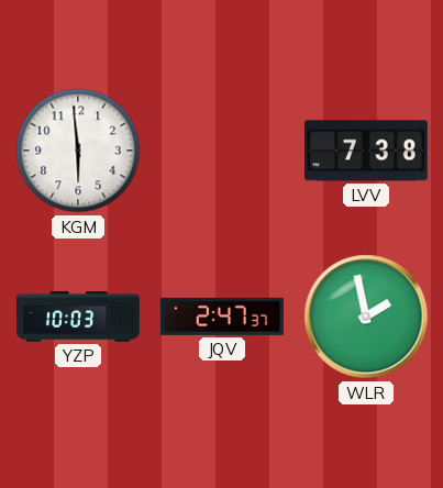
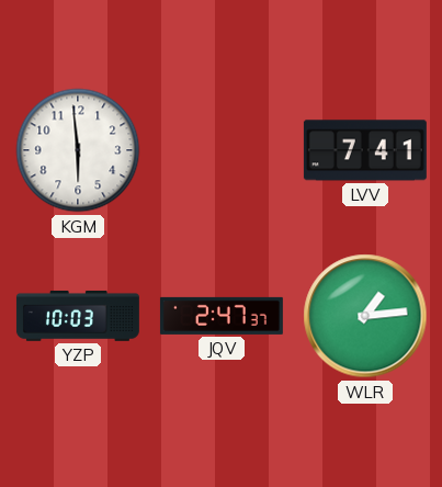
LVV: 7:38 -> 7:41
WLR: 1:58 -> 1:14
